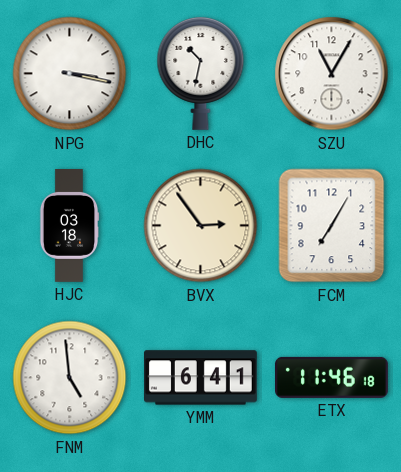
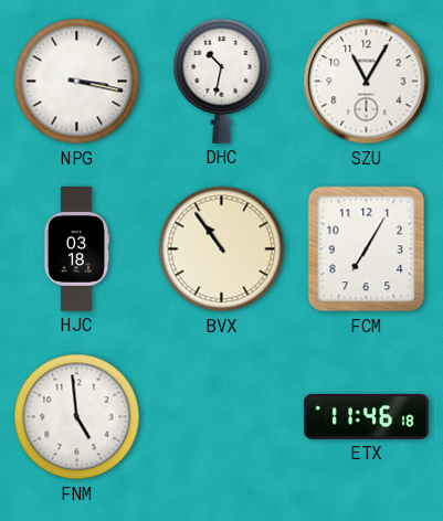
BVX: 2:54 -> 10:54
YMM: 6:41 -> none
